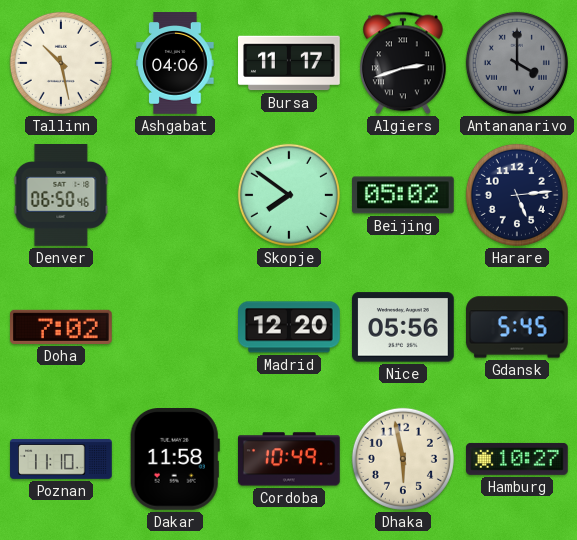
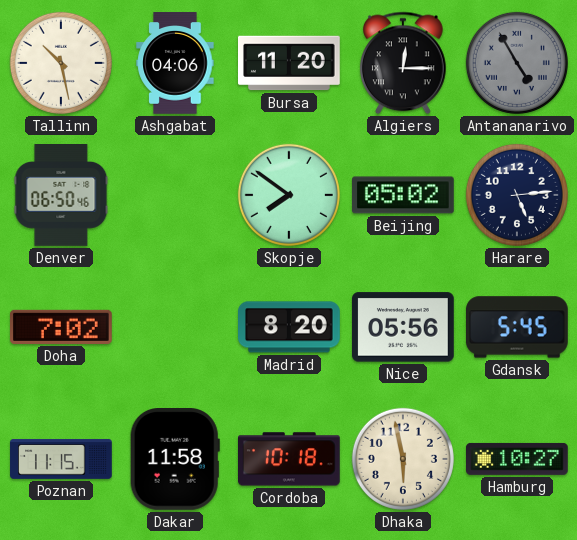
Bursa: 11:17 -> 11:20
Algiers: 2:42 -> 12:15
Antananarivo: 4:00 -> 4:55
Madrid: 12:20 -> 8:20
Poznan: 11:10 -> 11:15
Cordoba: 10:49 -> 10:18
